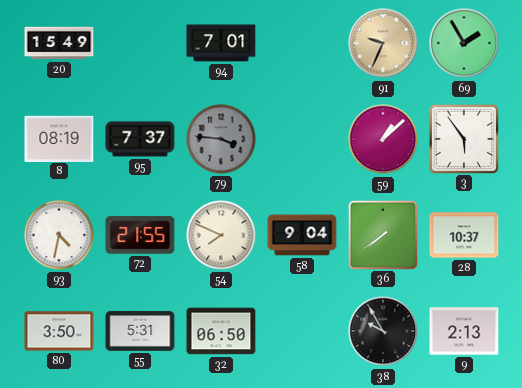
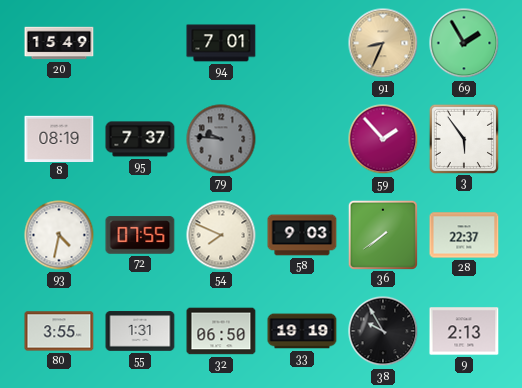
91: 9:34 -> 8:34
79: 3:46 -> 9:46
59: 1:08 -> 1:53
72: 21:55 -> 07:55
58: 9:04 -> 9:03
28: 10:37 -> 22:37
80: 3:50 -> 3:55
55: 5:31 -> 1:31
33: none -> 19:19
